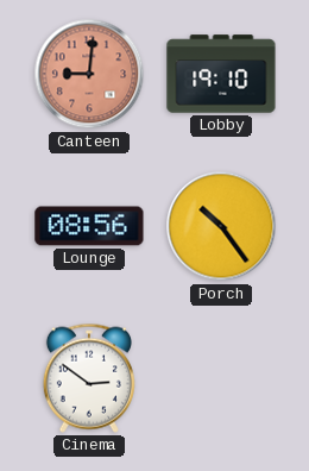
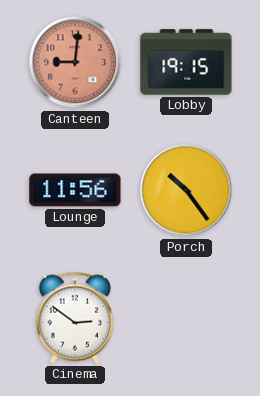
Lobby: 19:10 -> 19:15
Lounge: 08:56 -> 11:56
